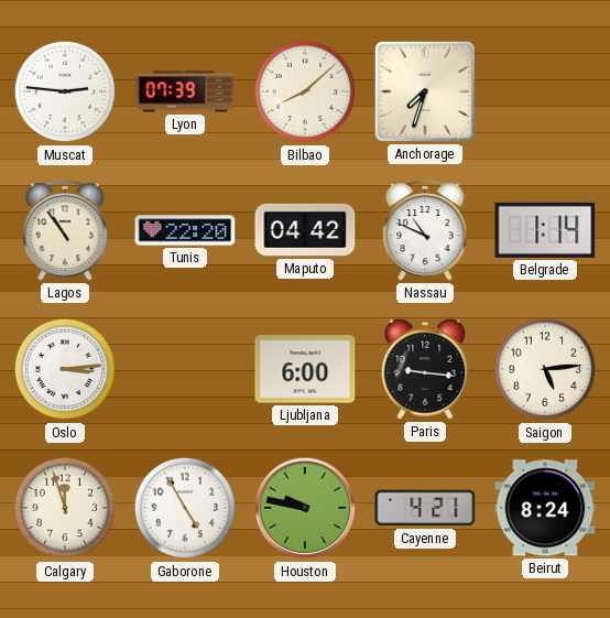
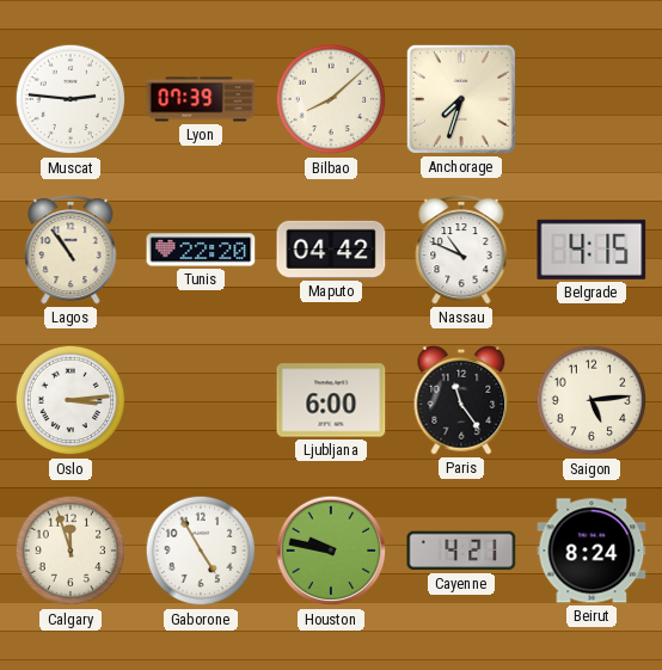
Belgrade: 1:14 -> 4:15
Paris: 9:16 -> 11:24
